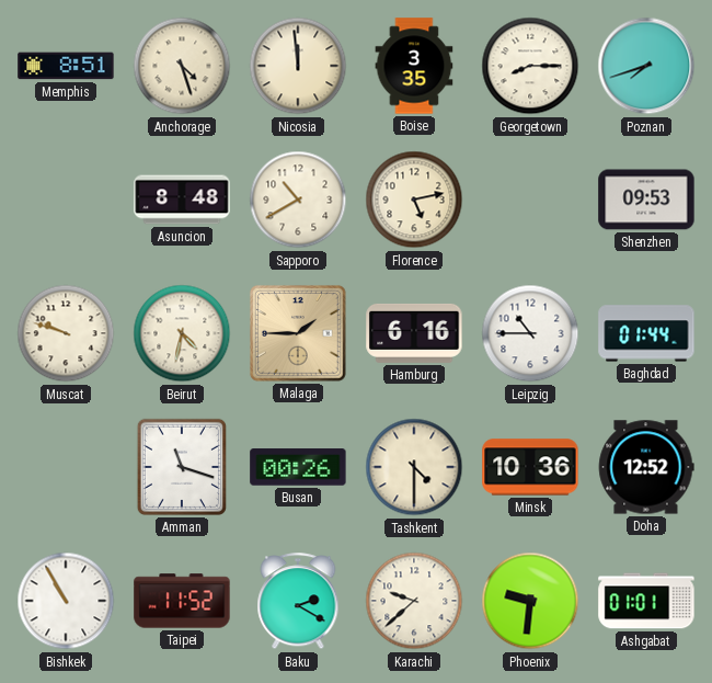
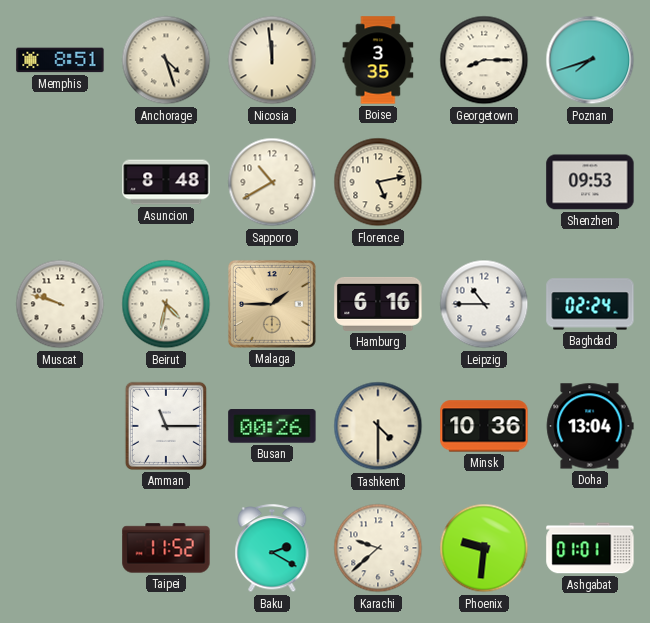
Baghdad: 01:44 -> 02:24
Amman: 11:18 -> 11:15
Doha: 12:52 -> 13:04
Bishkek: 10:55 -> none
